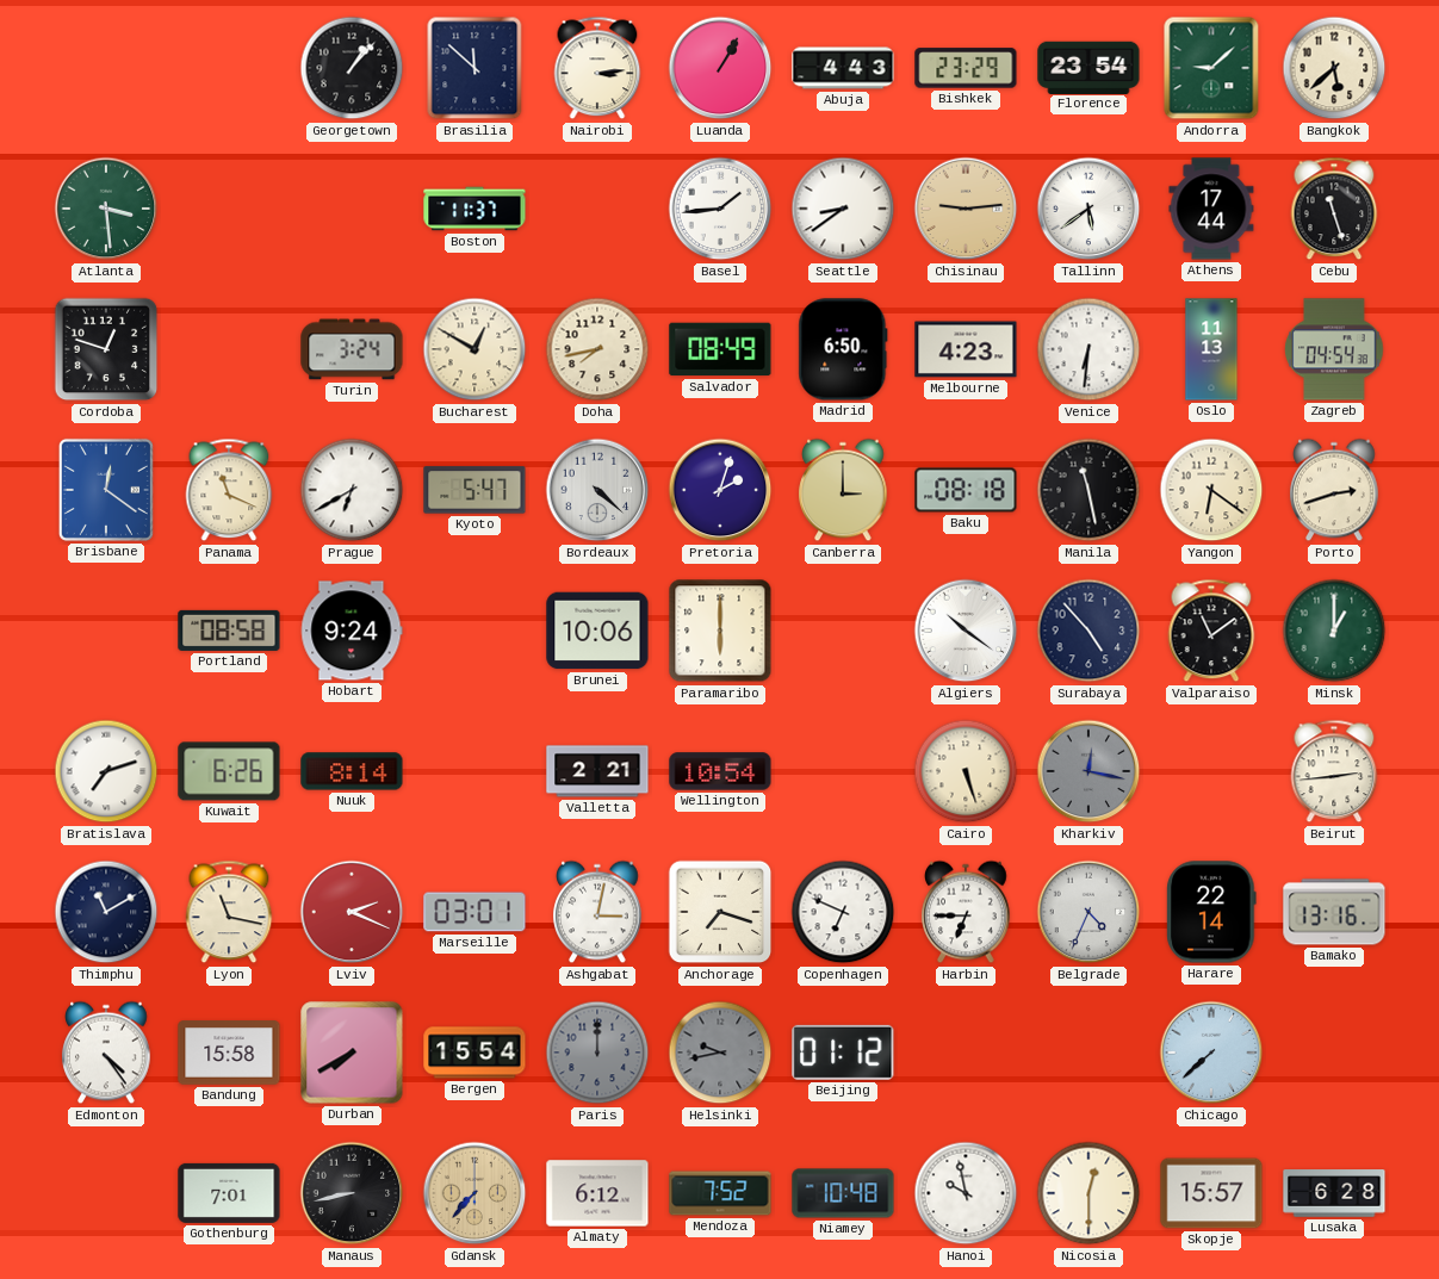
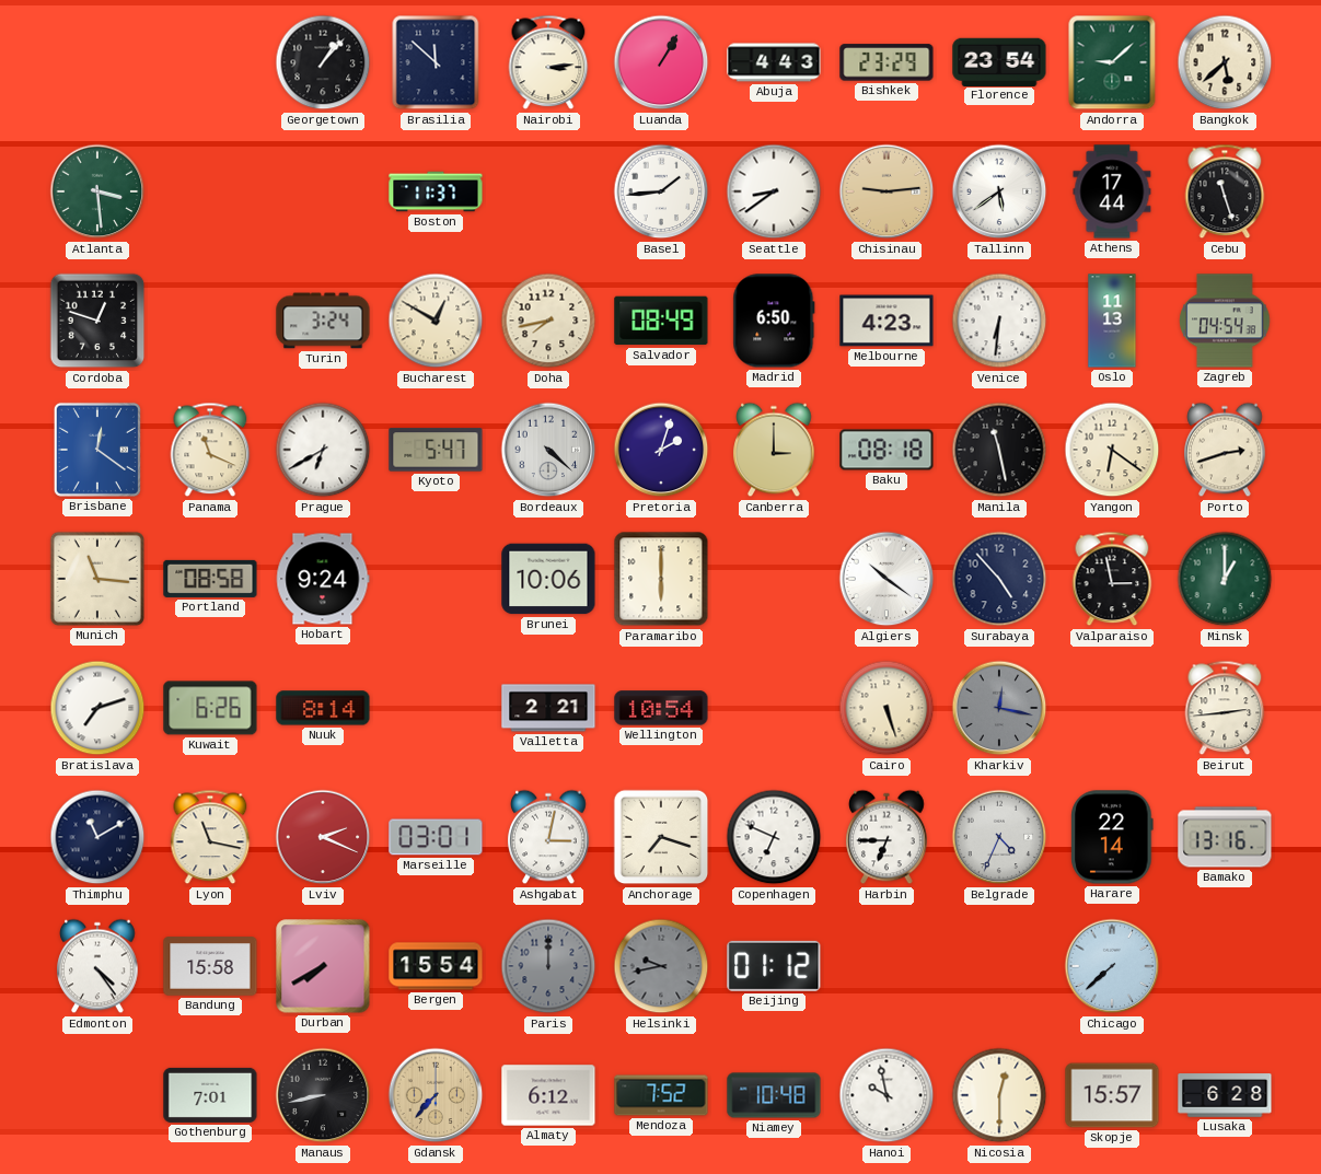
Munich: none -> 11:16
Valparaiso: 11:09 -> 2:58
